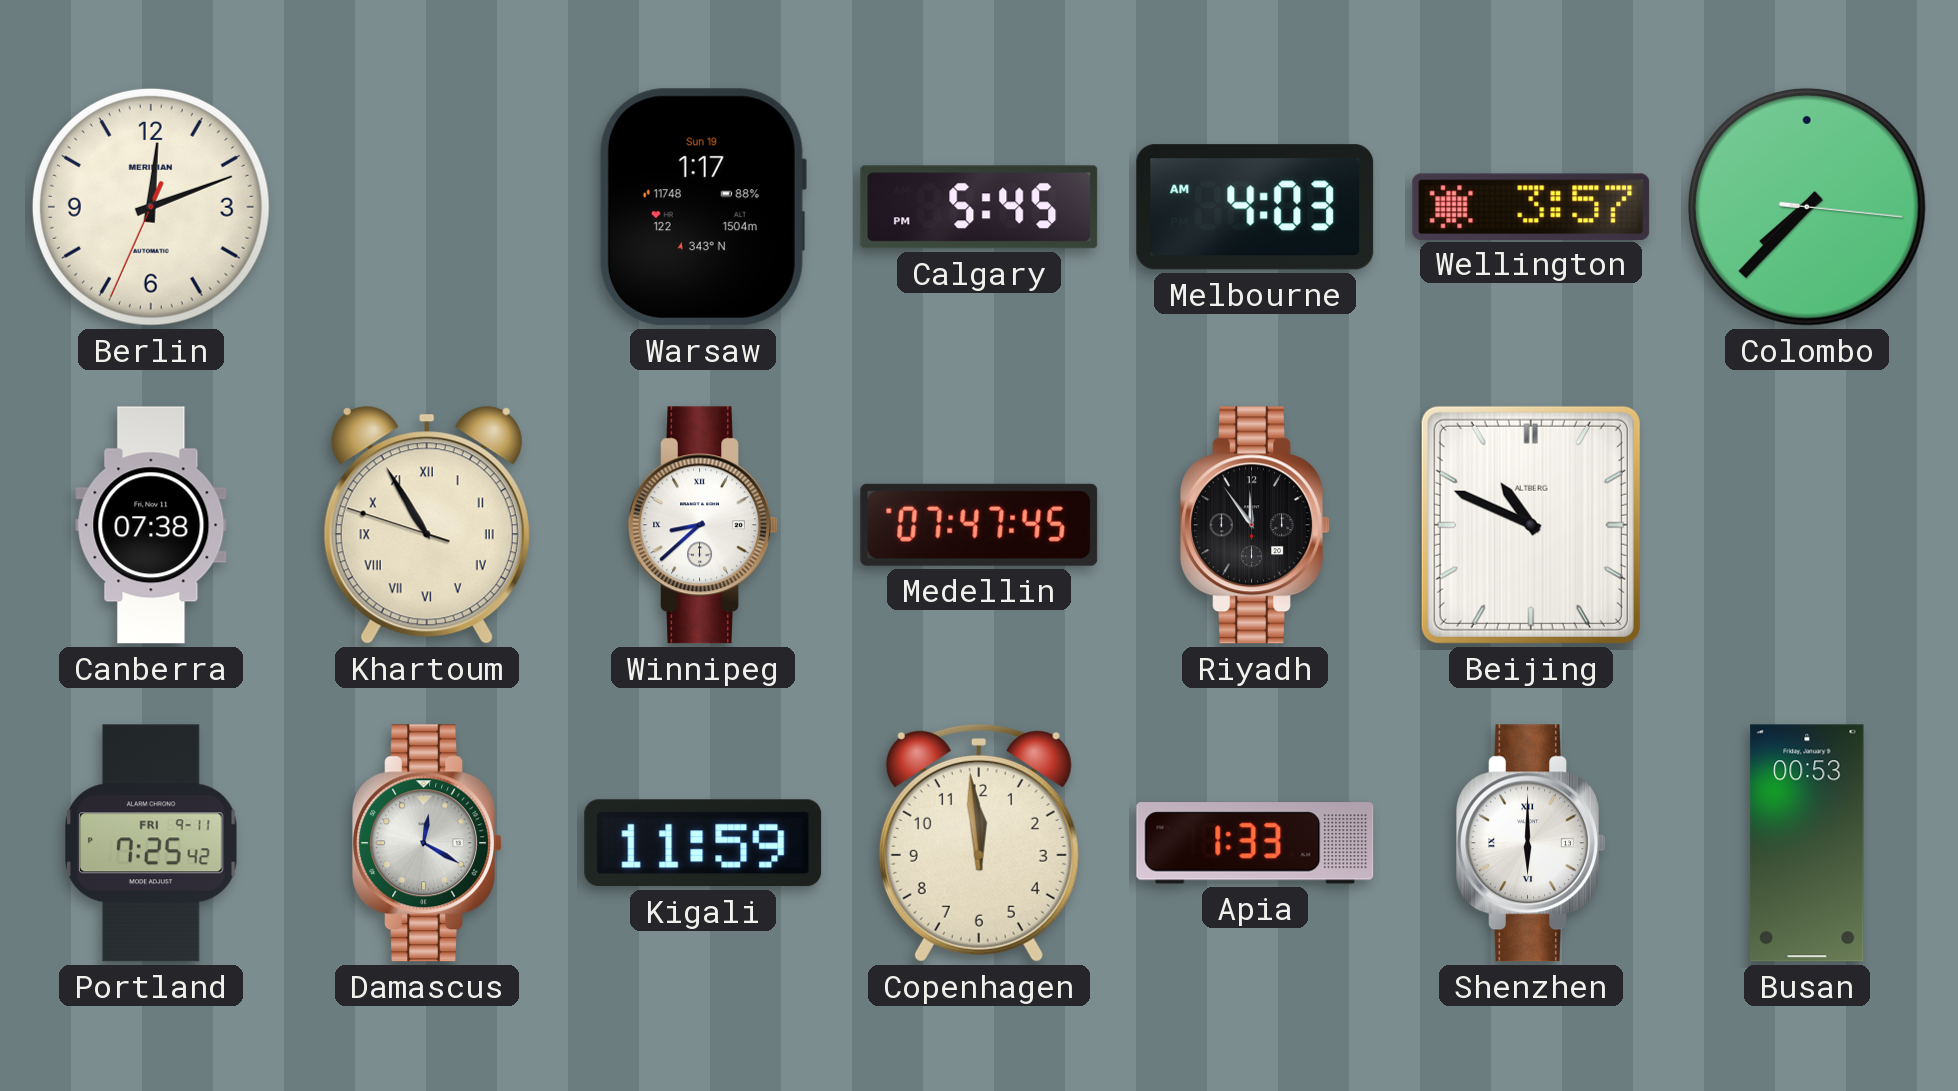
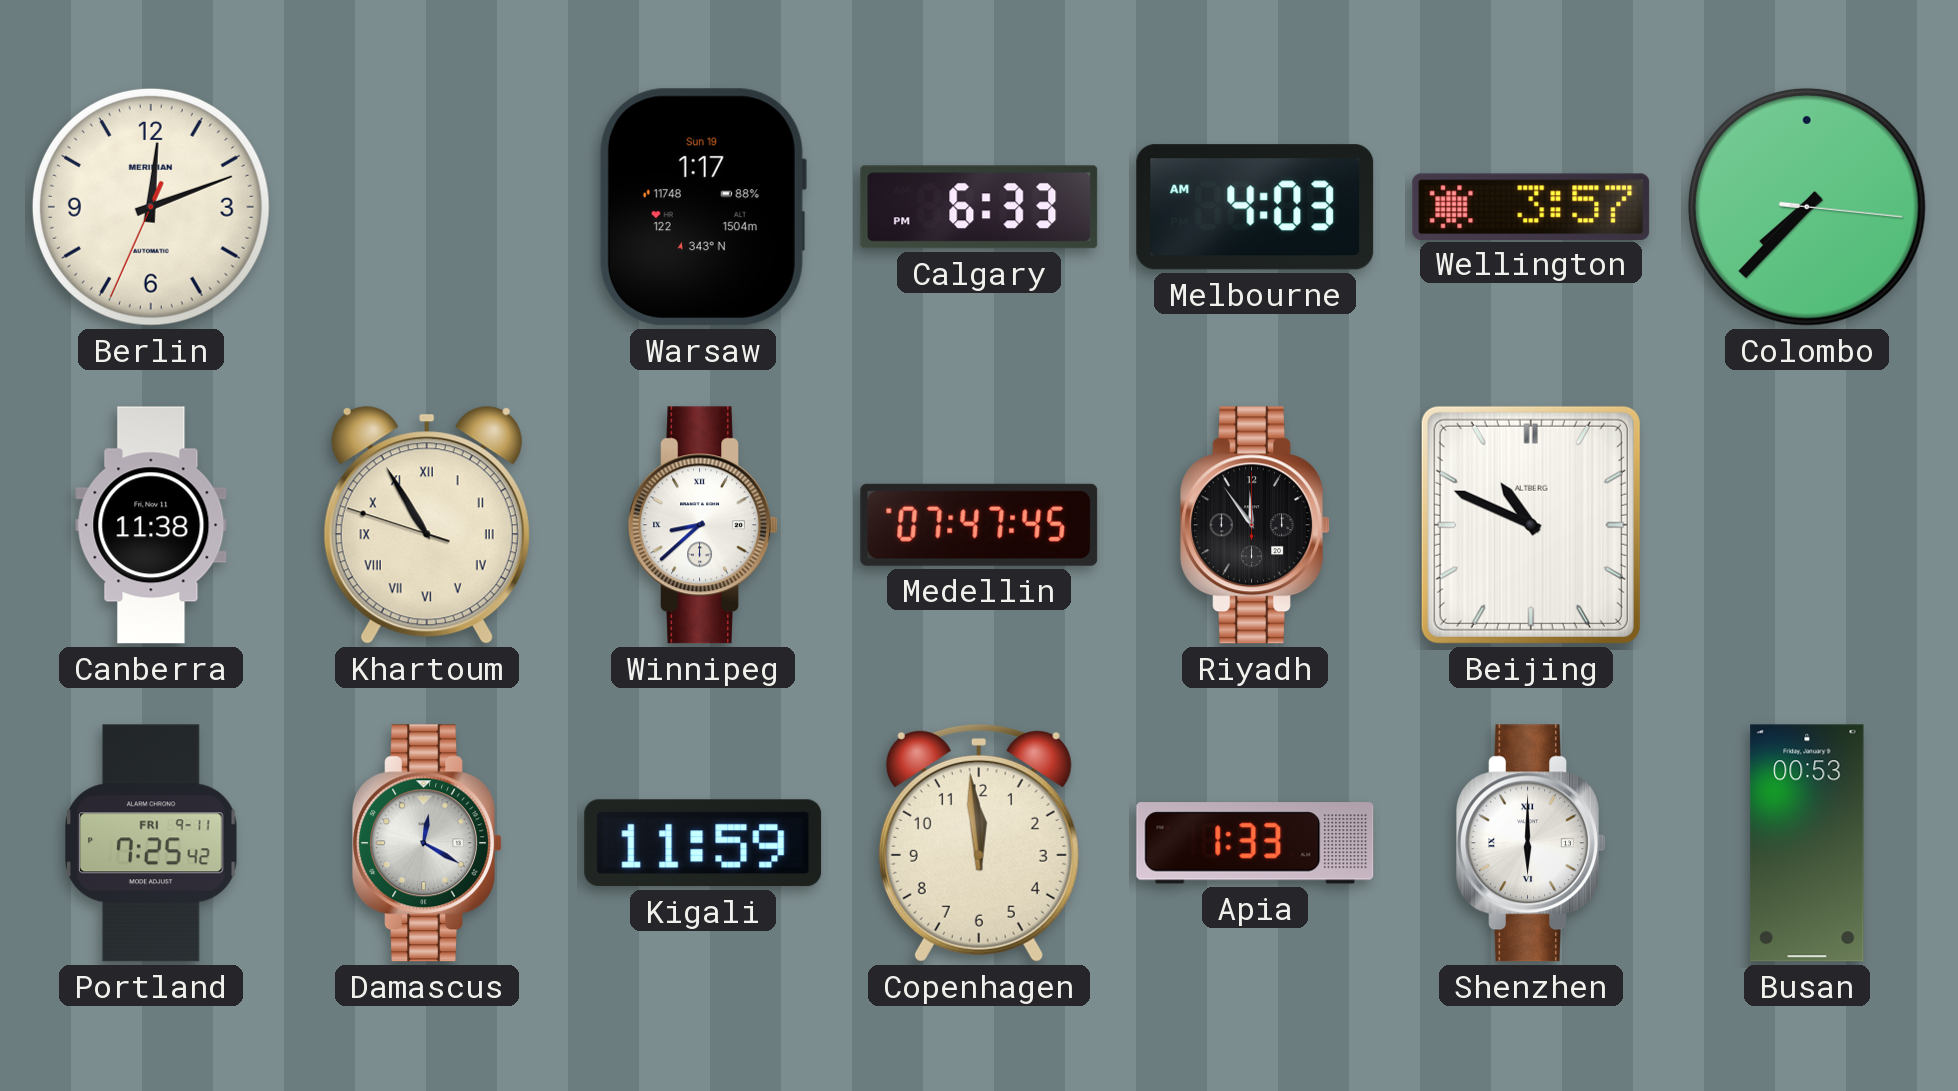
Calgary: 5:45 -> 6:33
Canberra: 07:38 -> 11:38
